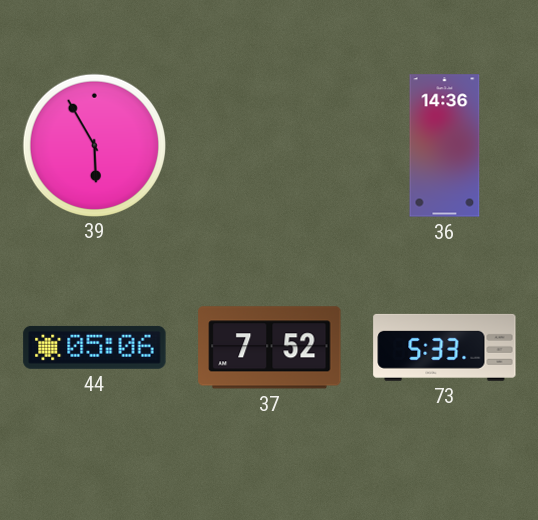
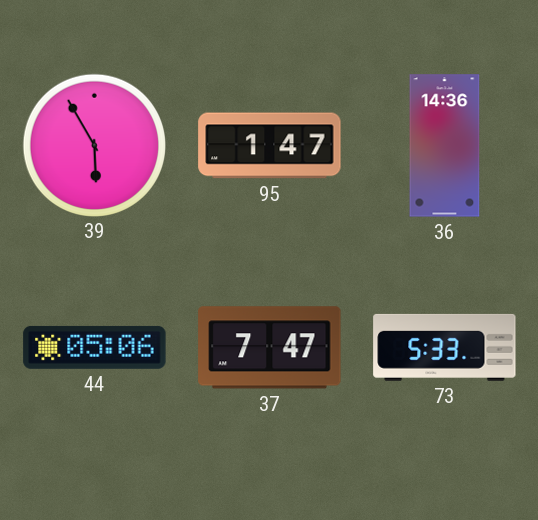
95: none -> 1:47
37: 7:52 -> 7:47
